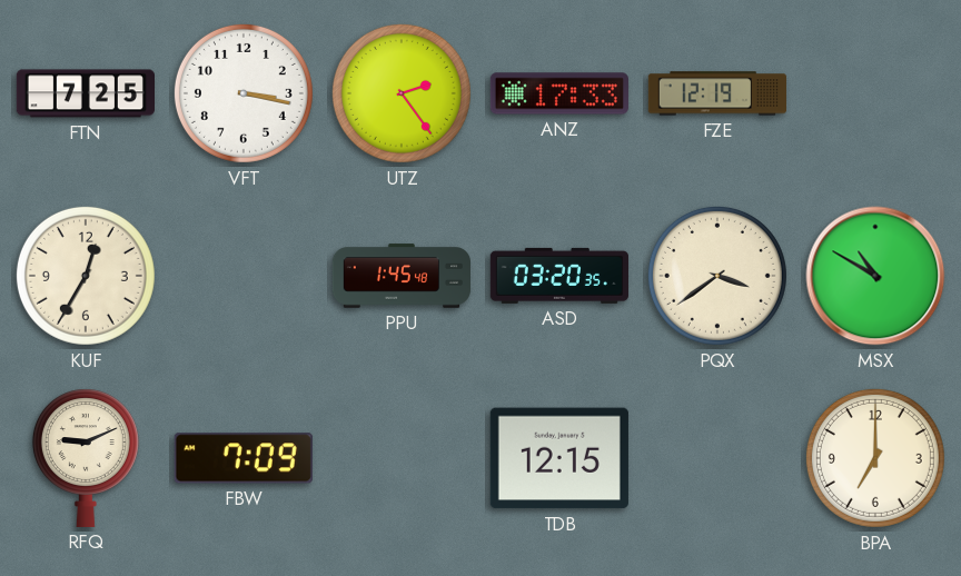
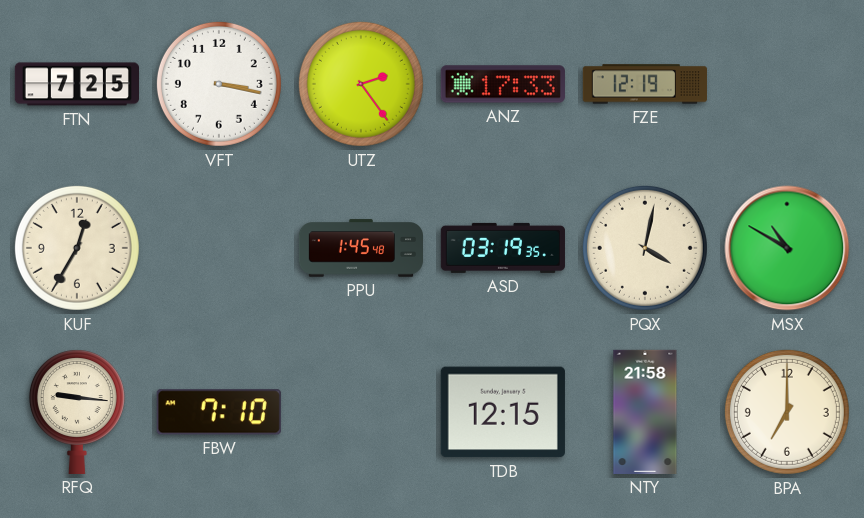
ASD: 03:20 -> 03:19
PQX: 3:39 -> 4:02
RFQ: 9:11 -> 9:16
FBW: 7:09 -> 7:10
NTY: none -> 21:58
